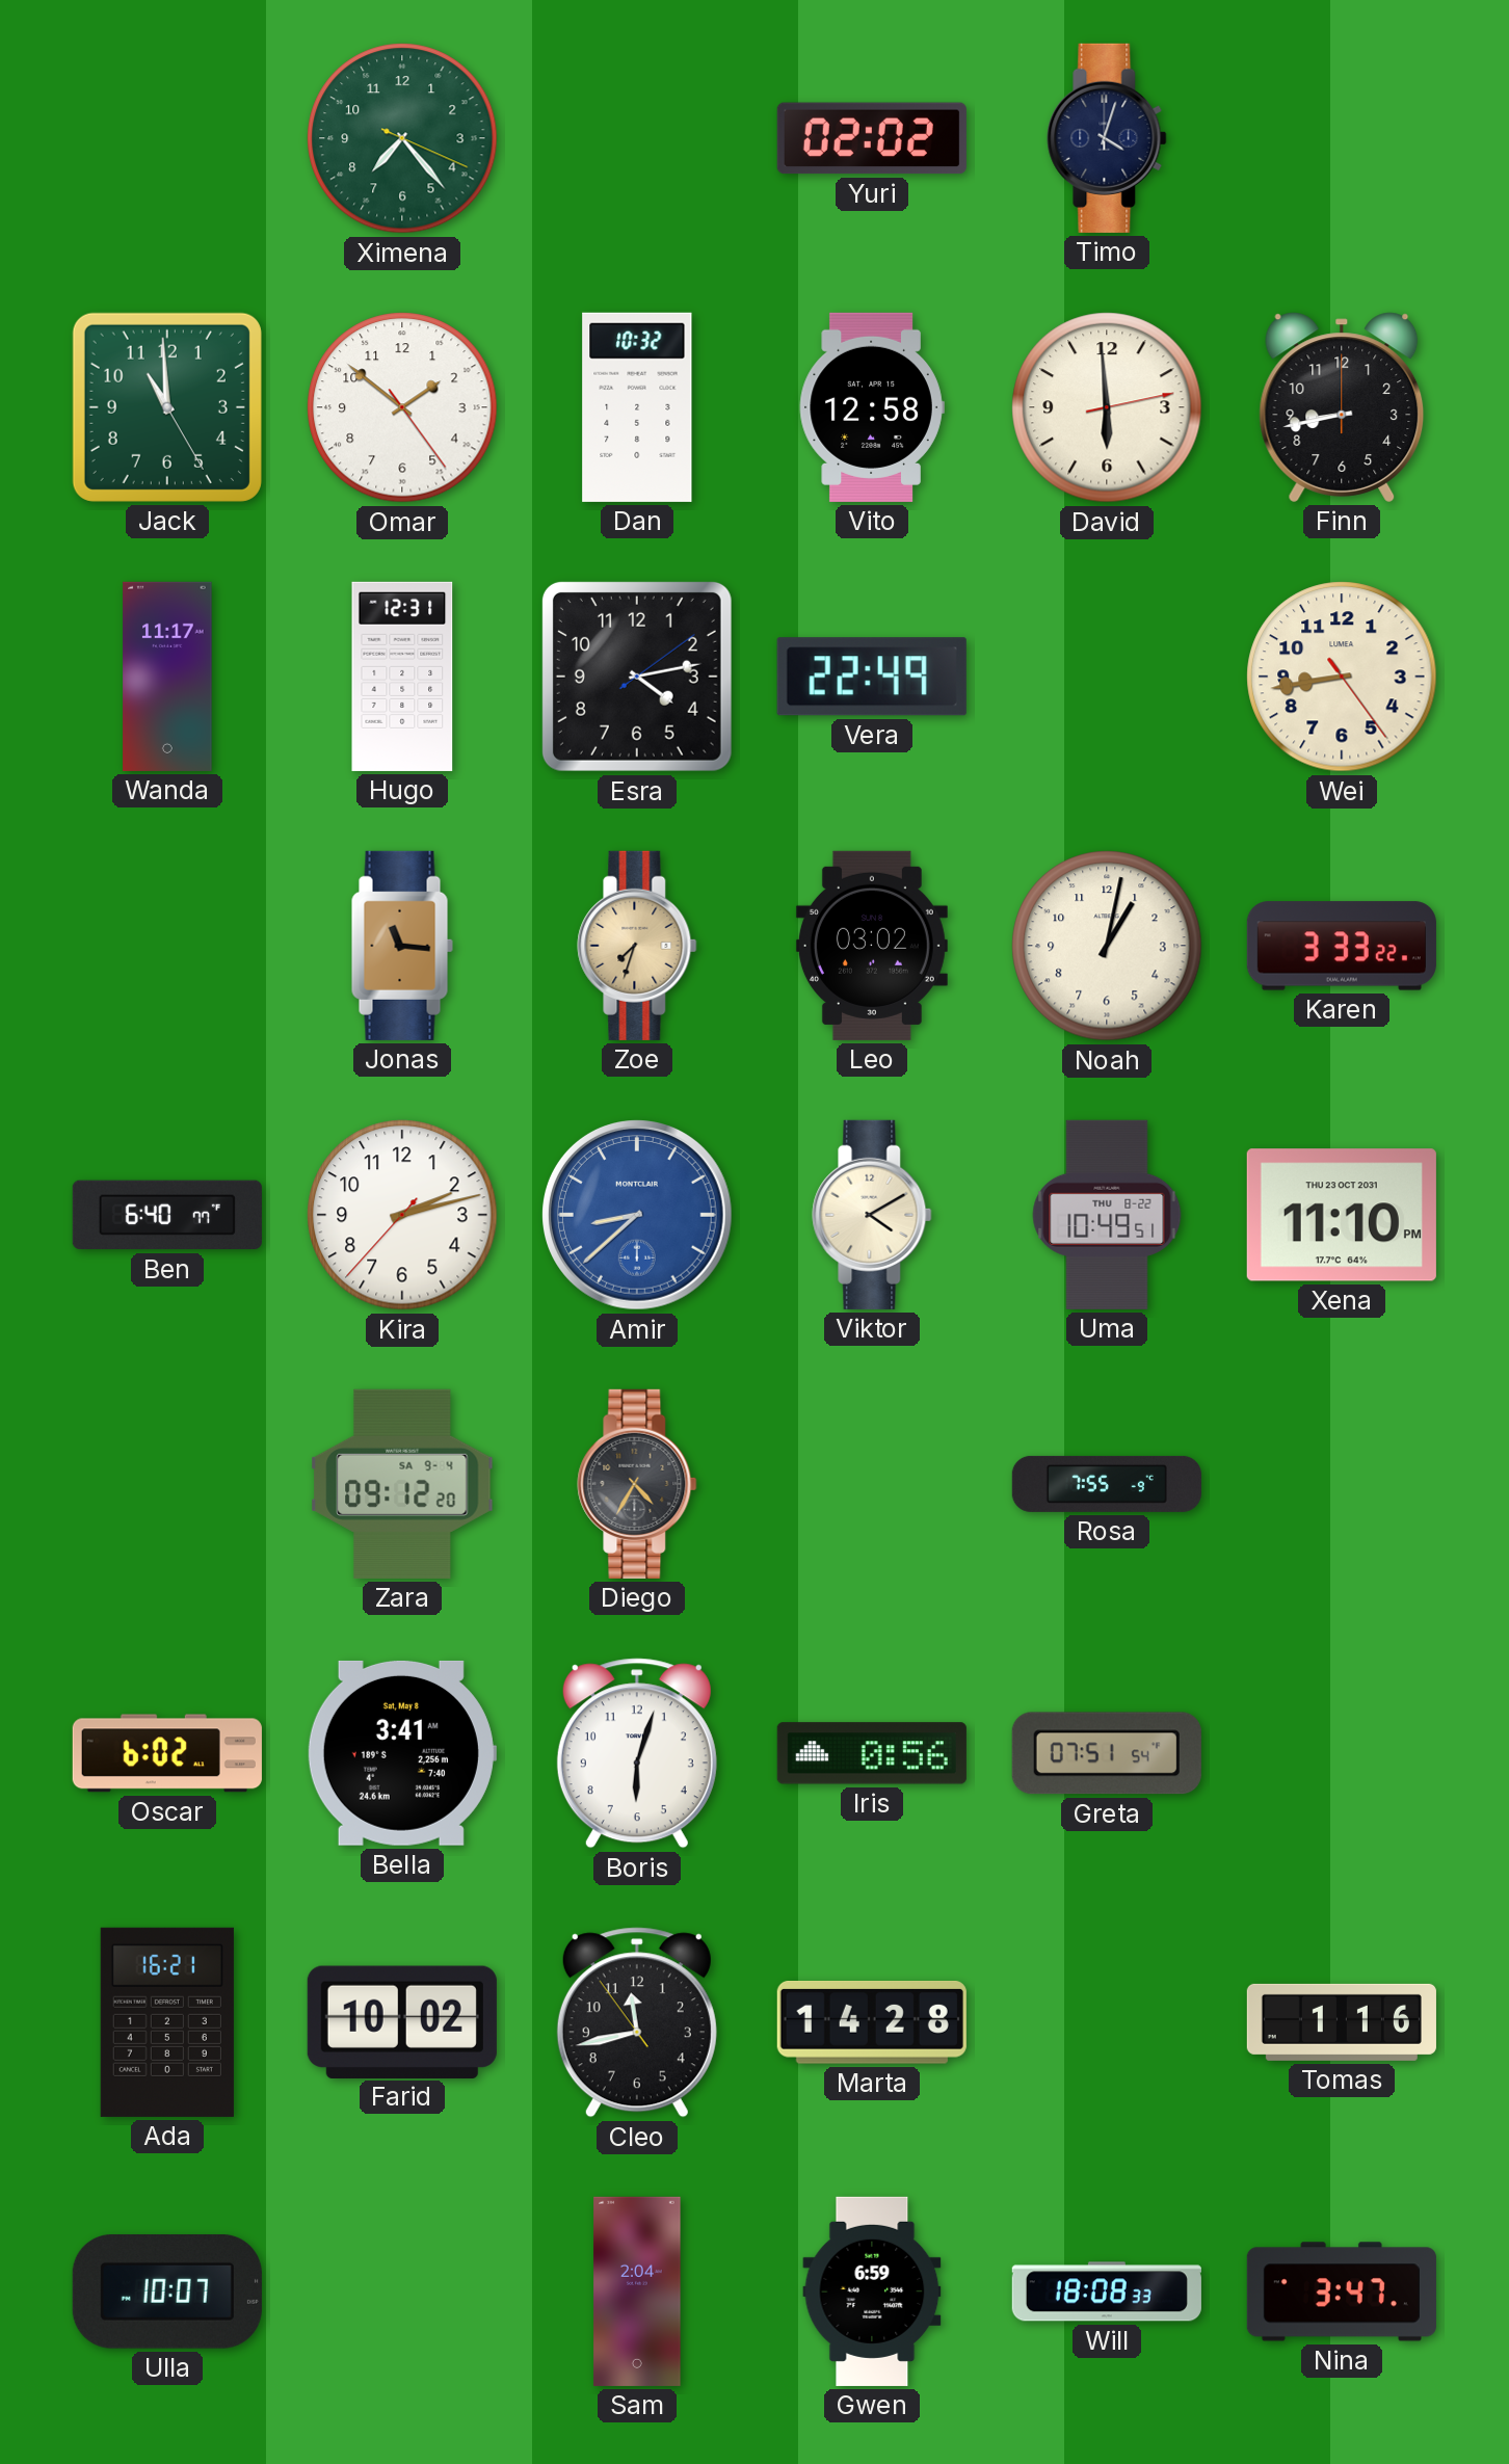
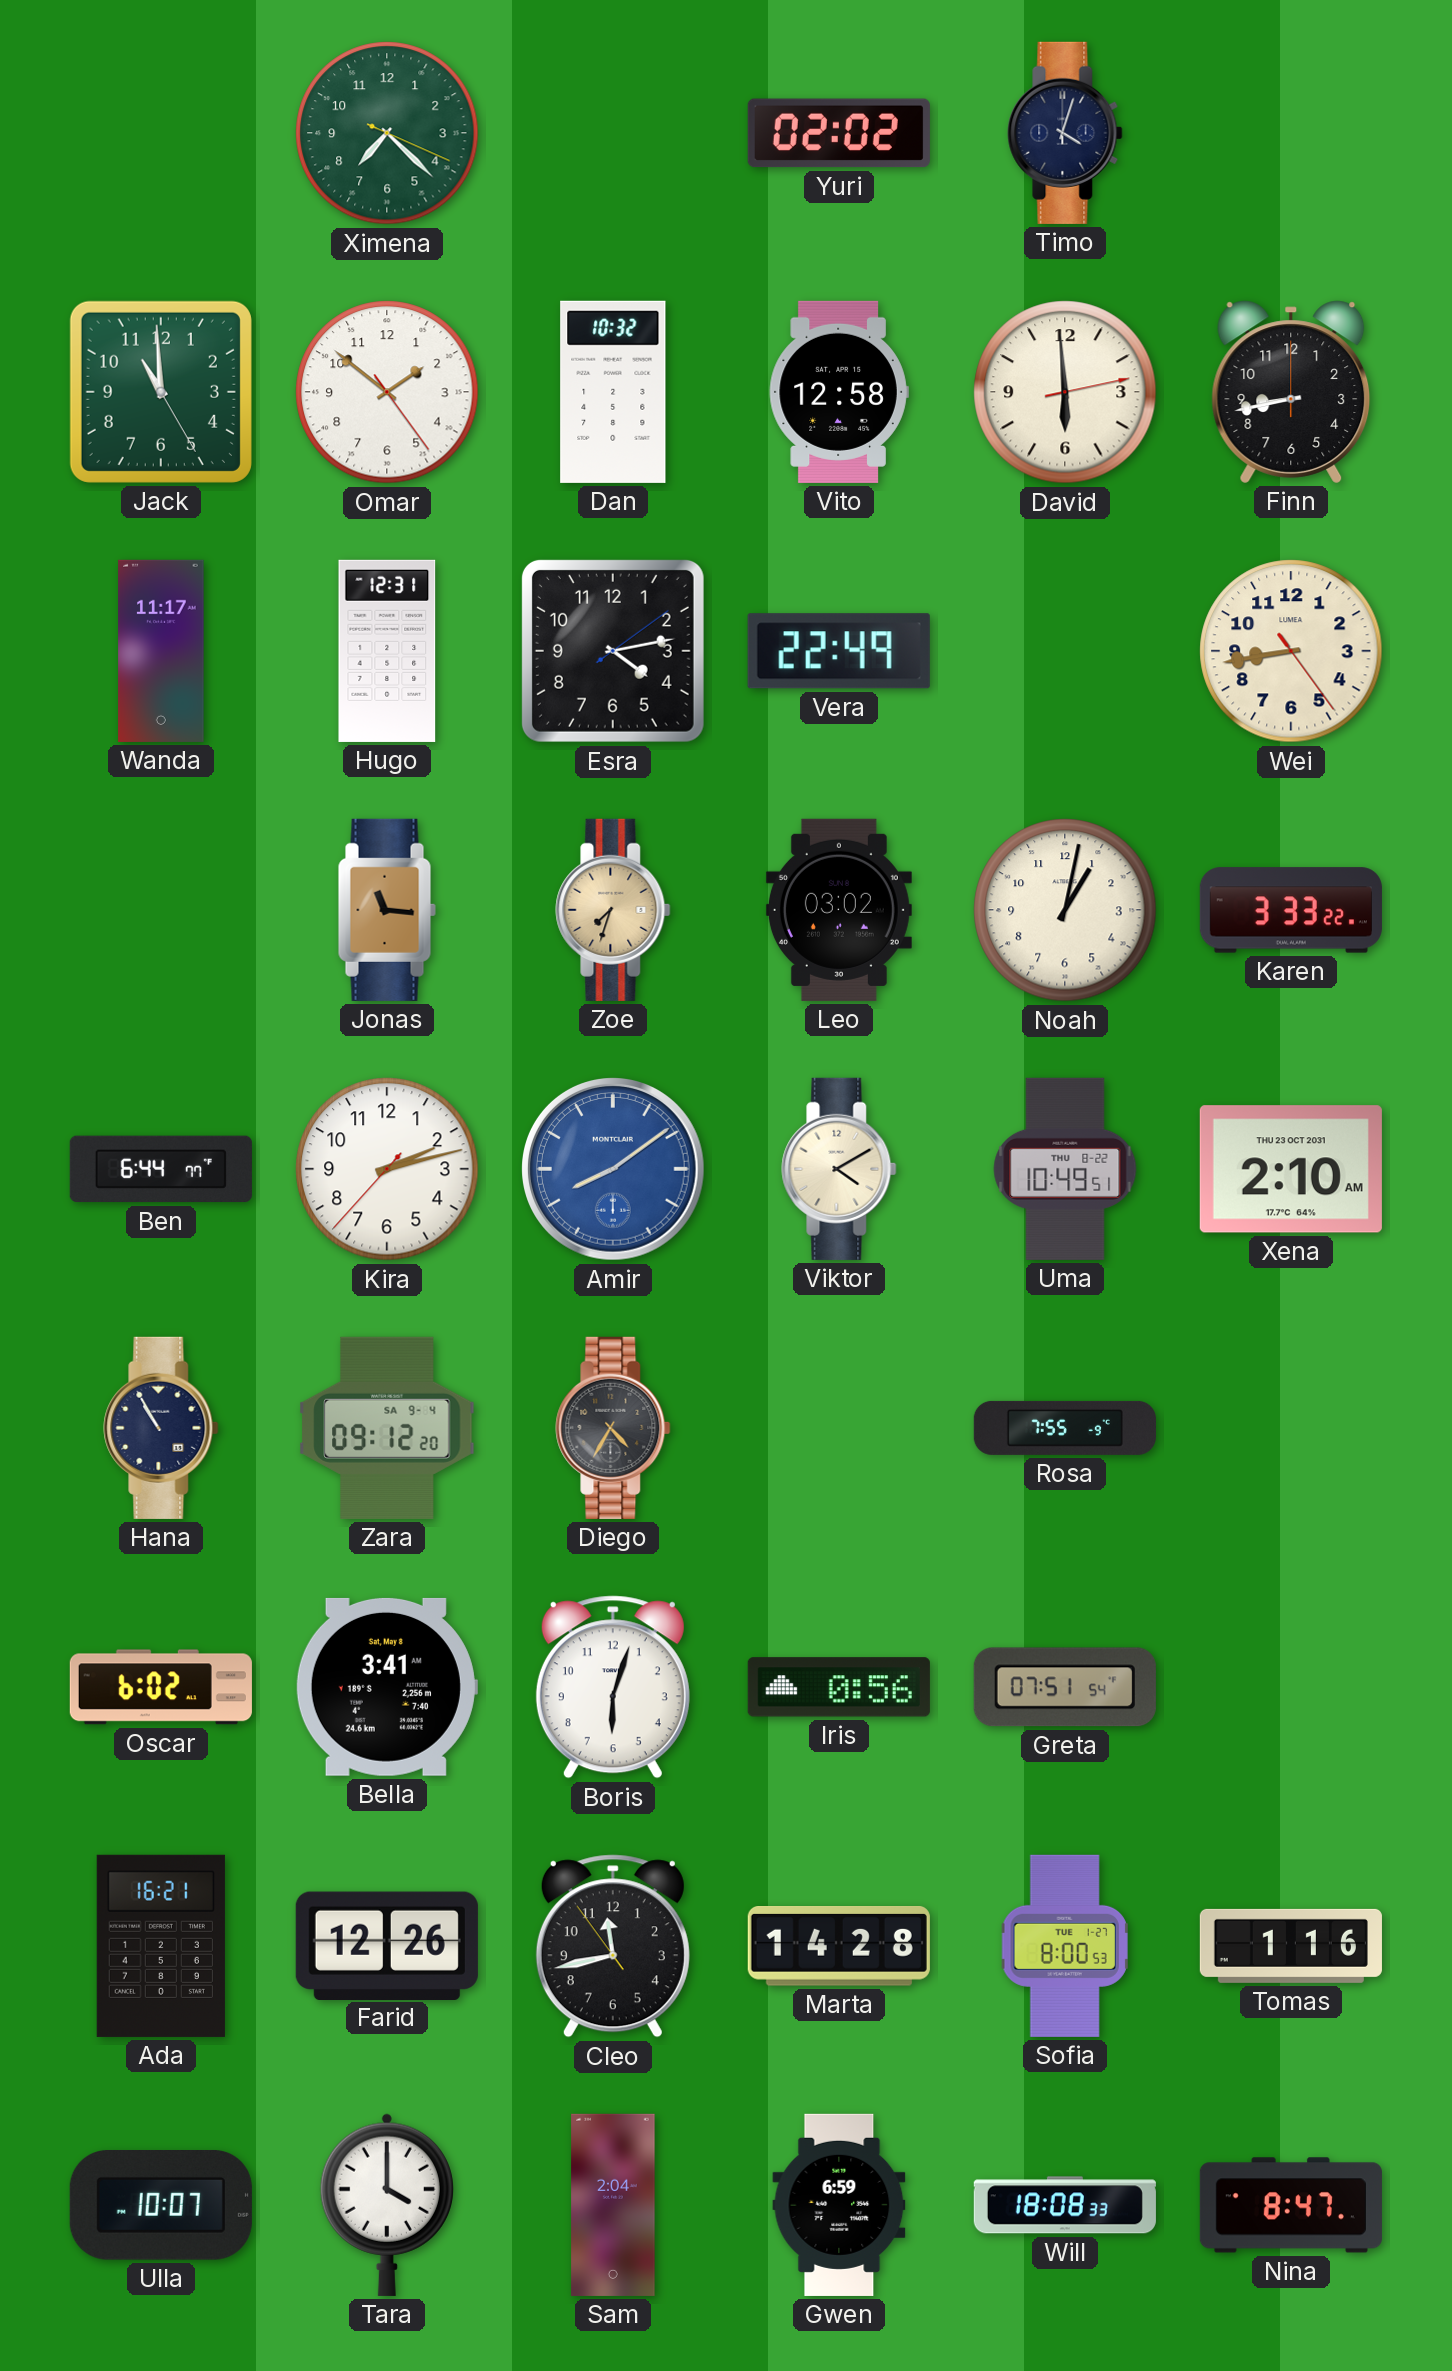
Ximena: 7:23 -> 7:22
Ben: 6:40 -> 6:44
Amir: 8:38 -> 8:09
Xena: 11:10 -> 2:10
Hana: none -> 10:55
Farid: 10:02 -> 12:26
Sofia: none -> 8:00
Tara: none -> 4:00
Nina: 3:47 -> 8:47
